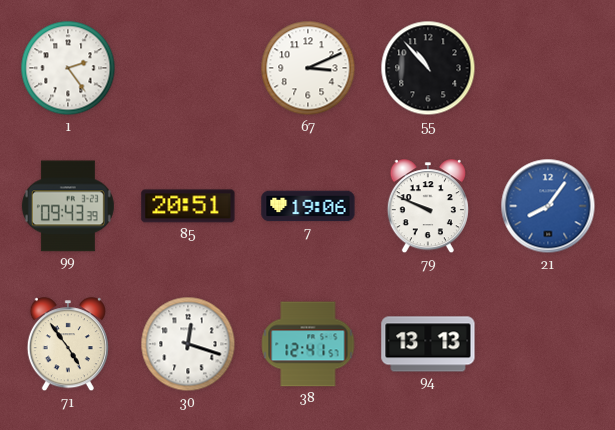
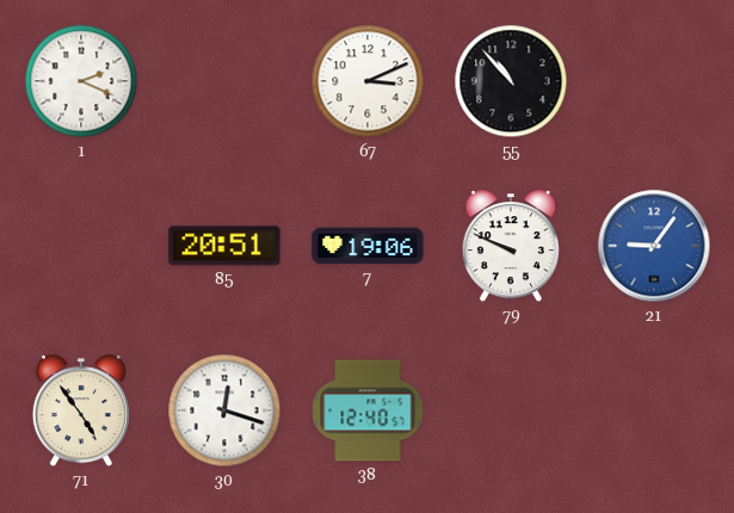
1: 2:24 -> 2:19
99: 09:43 -> none
21: 8:06 -> 9:06
38: 12:41 -> 12:40
94: 13:13 -> none
